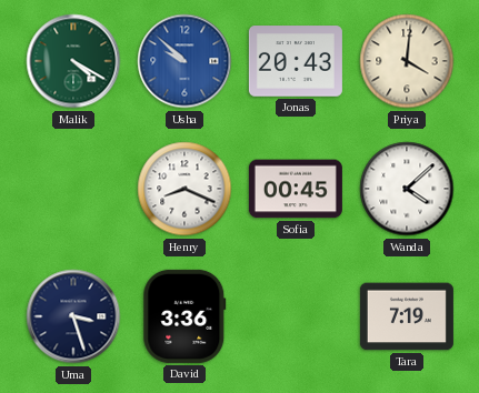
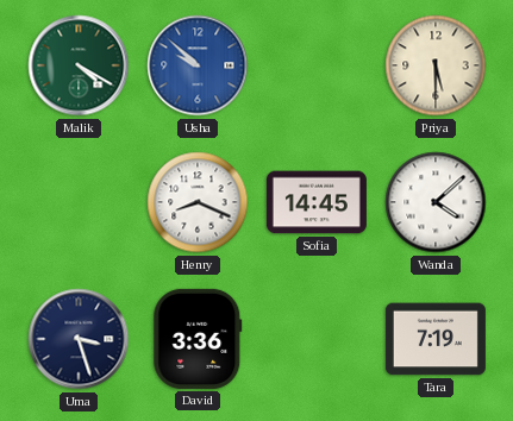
Jonas: 20:43 -> none
Priya: 4:01 -> 5:30
Sofia: 00:45 -> 14:45
